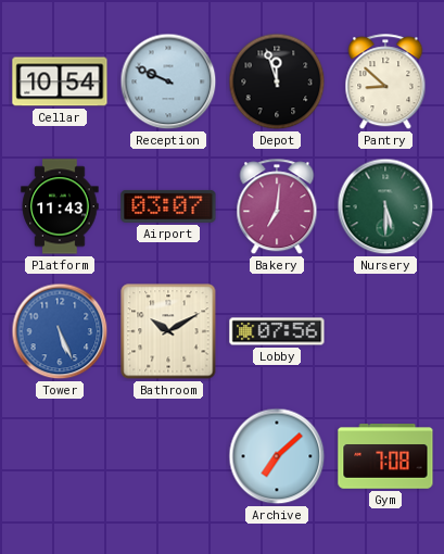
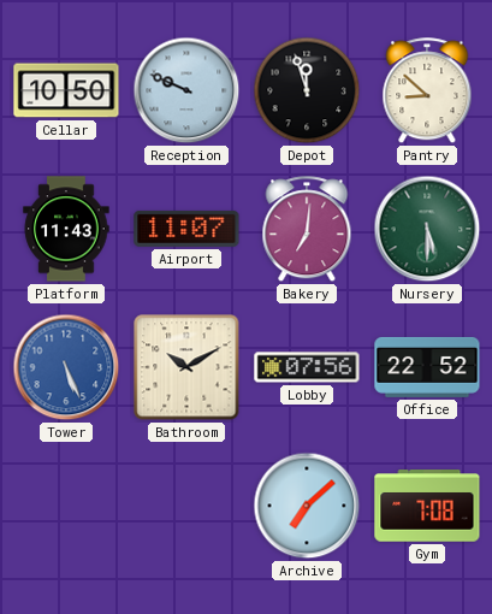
Cellar: 10:54 -> 10:50
Airport: 03:07 -> 11:07
Office: none -> 22:52
